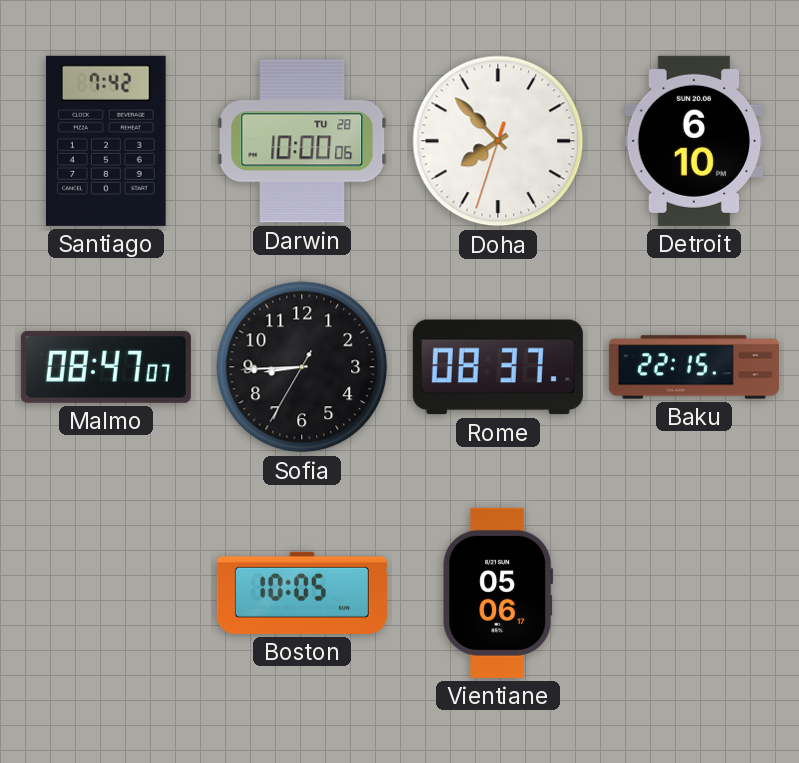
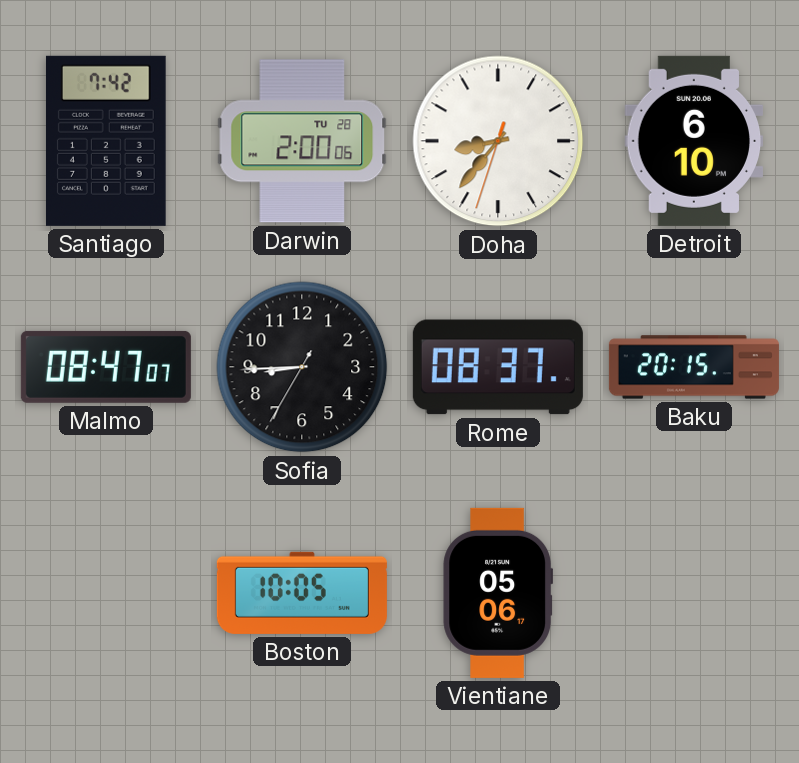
Darwin: 10:00 -> 2:00
Doha: 7:52 -> 8:36
Baku: 22:15 -> 20:15
